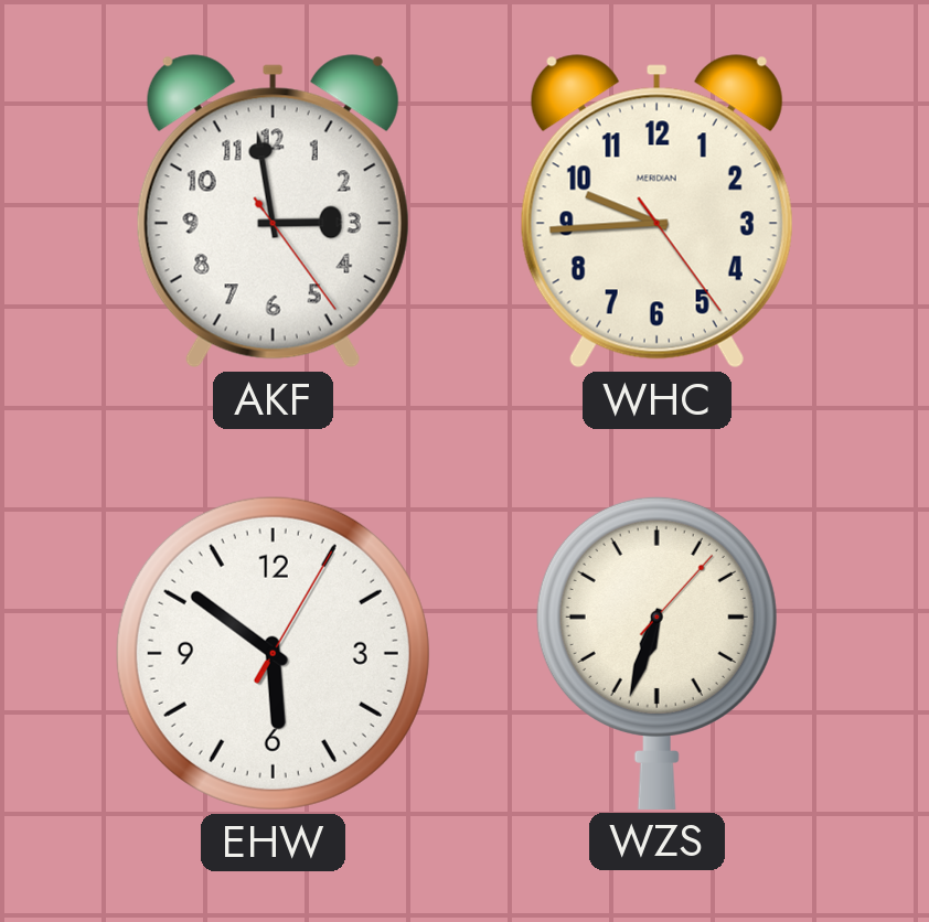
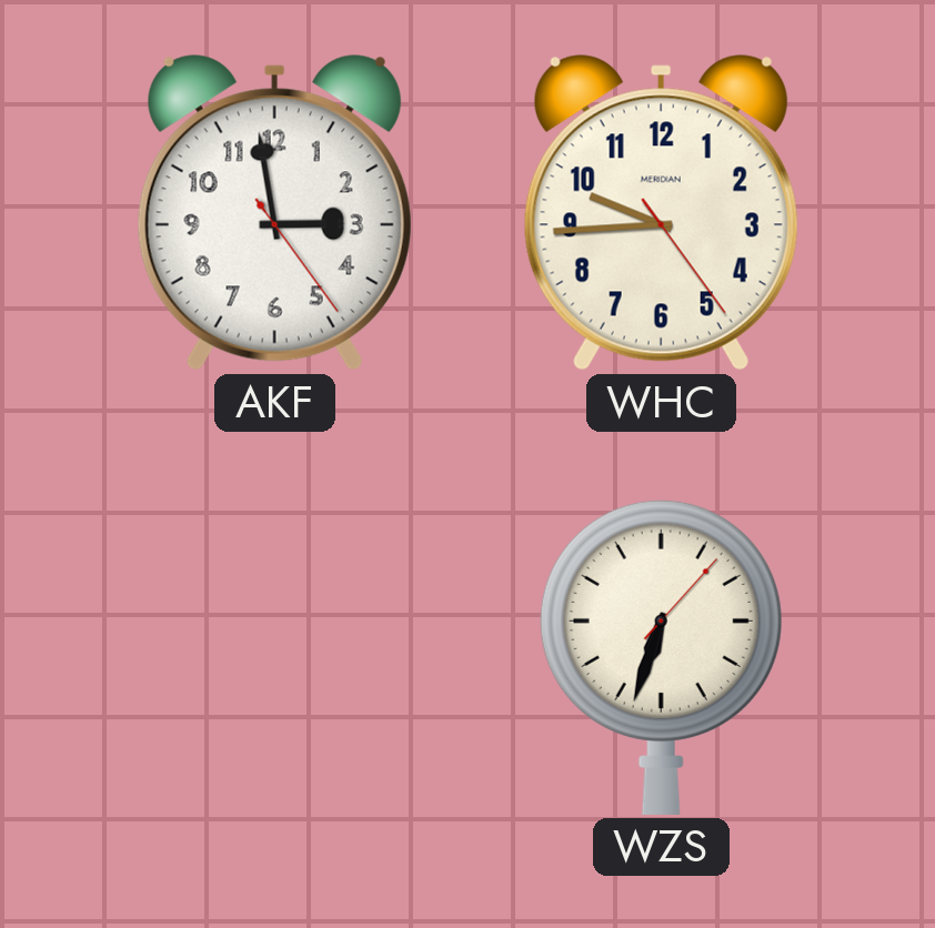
EHW: 5:51 -> none
